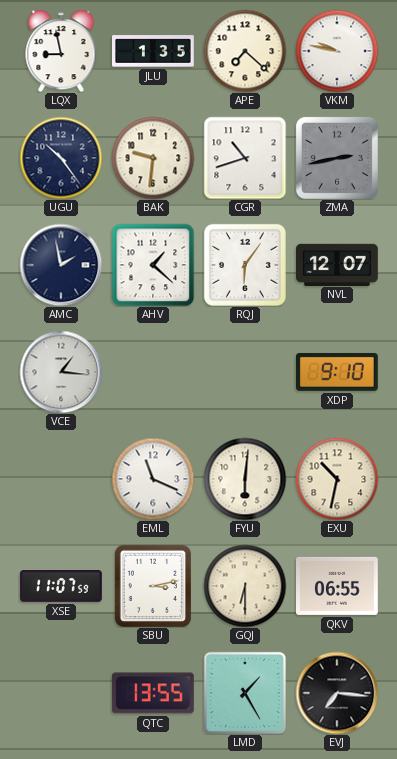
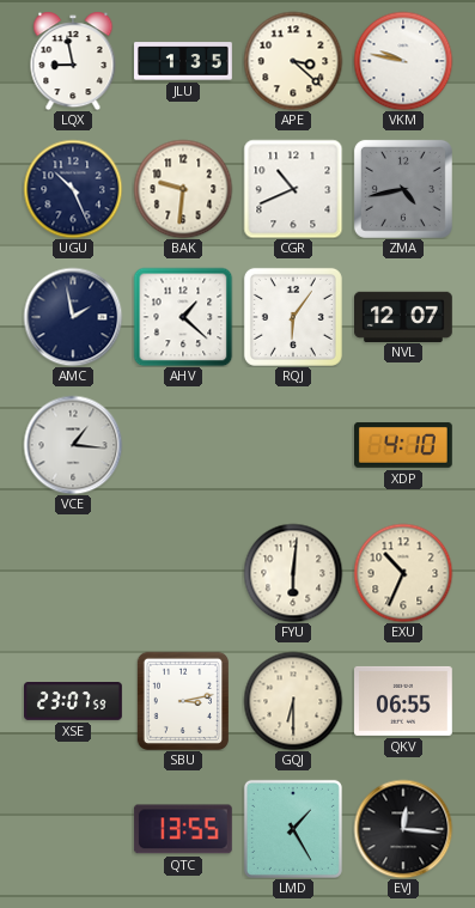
APE: 7:22 -> 3:22
UGU: 10:24 -> 10:26
CGR: 10:42 -> 10:41
ZMA: 2:43 -> 4:43
XDP: 9:10 -> 4:10
EML: 11:19 -> none
EXU: 10:32 -> 10:34
XSE: 11:07 -> 23:07
EVJ: 7:16 -> 12:16
